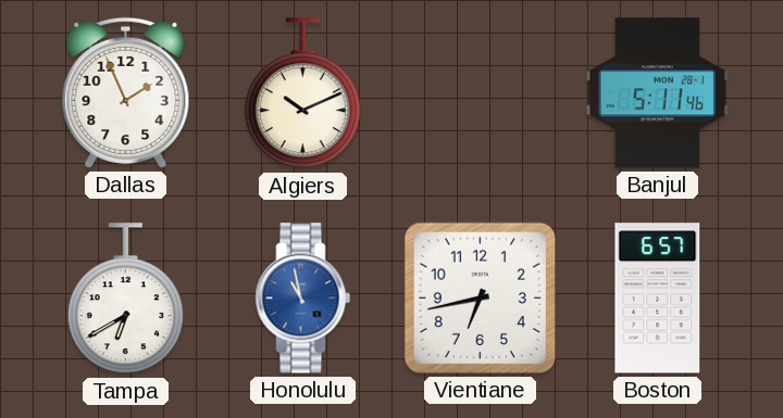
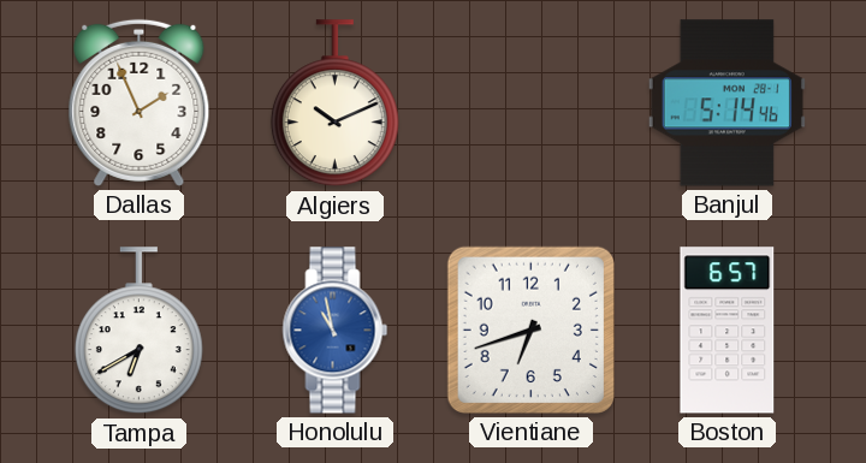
Banjul: 5:11 -> 5:14
Vientiane: 6:43 -> 6:42
